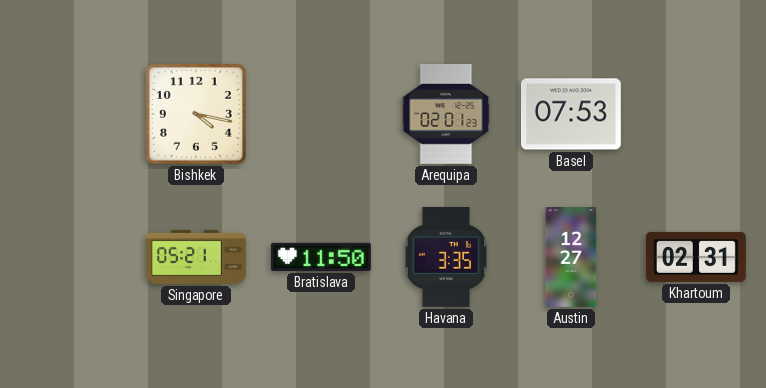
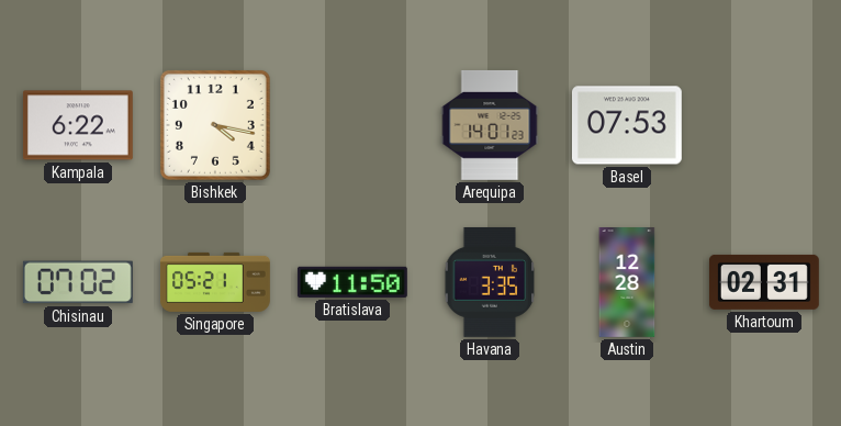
Kampala: none -> 6:22
Arequipa: 02:01 -> 14:01
Chisinau: none -> 07:02
Austin: 12:27 -> 12:28
